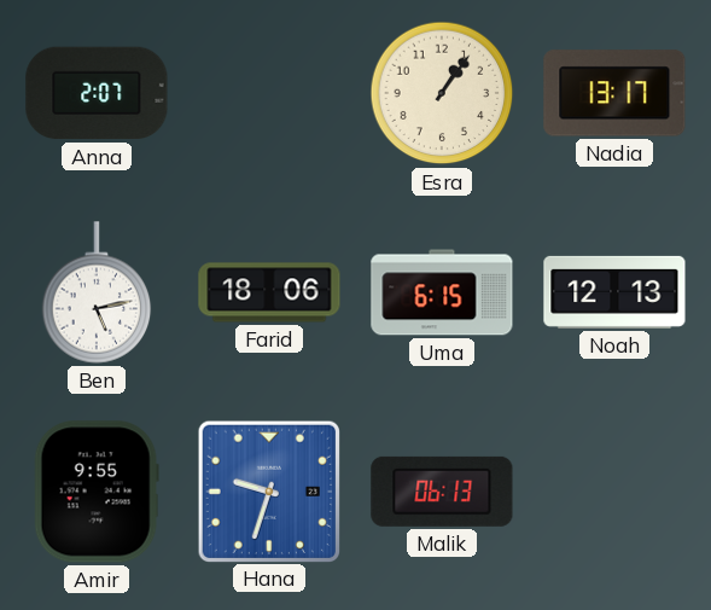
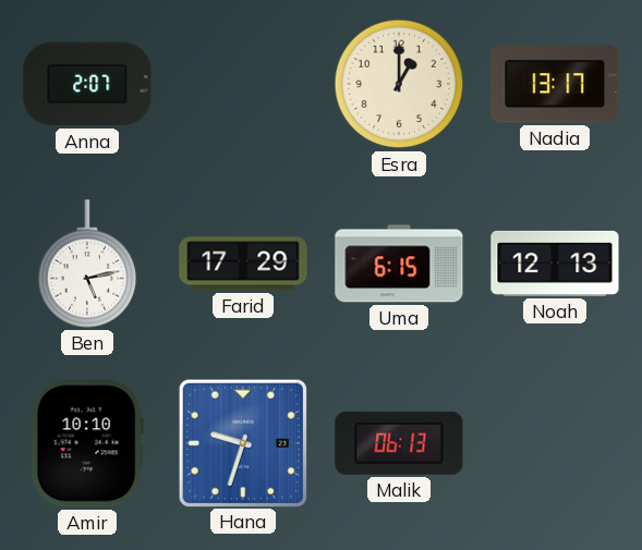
Esra: 1:06 -> 1:00
Farid: 18:06 -> 17:29
Amir: 9:55 -> 10:10
